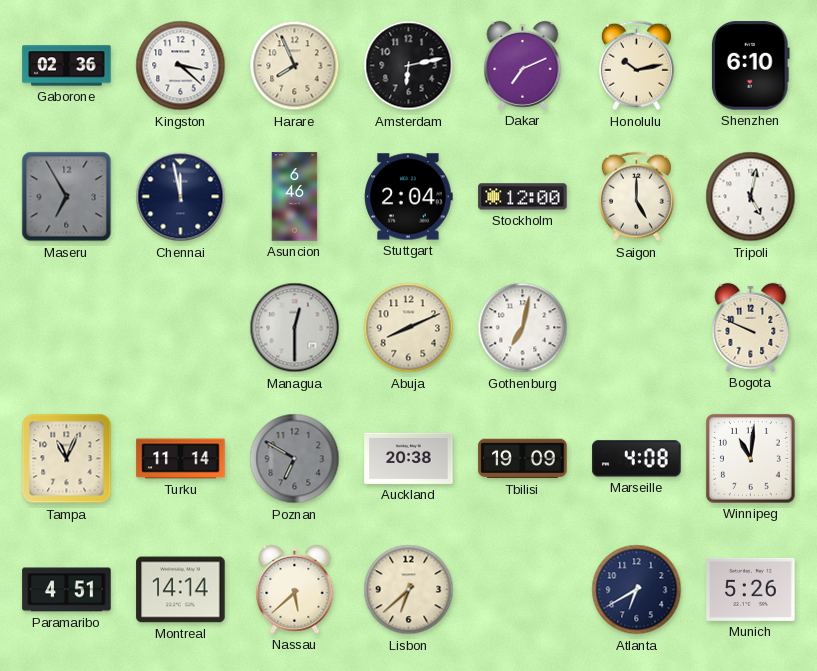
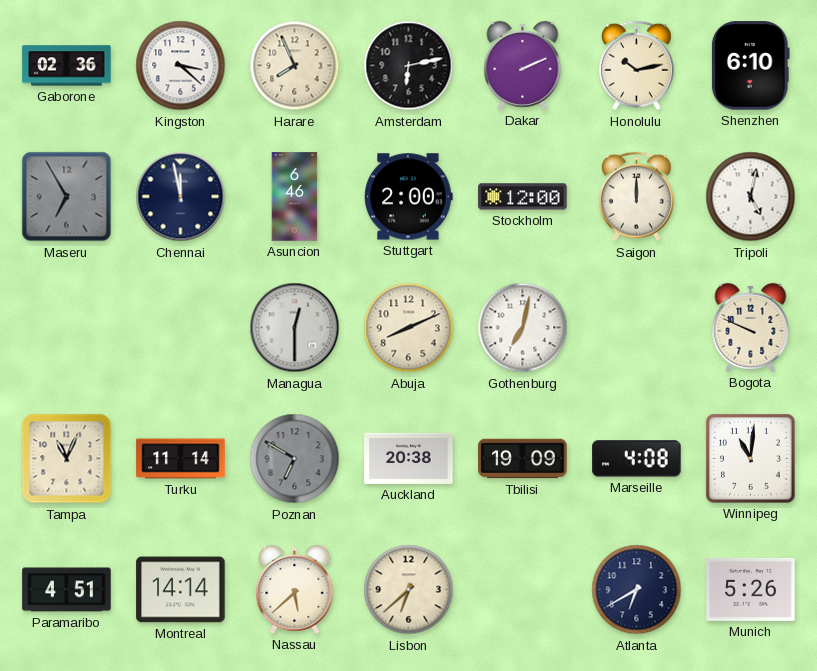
Dakar: 7:11 -> 2:11
Stuttgart: 2:04 -> 2:00
Saigon: 5:00 -> 12:00
